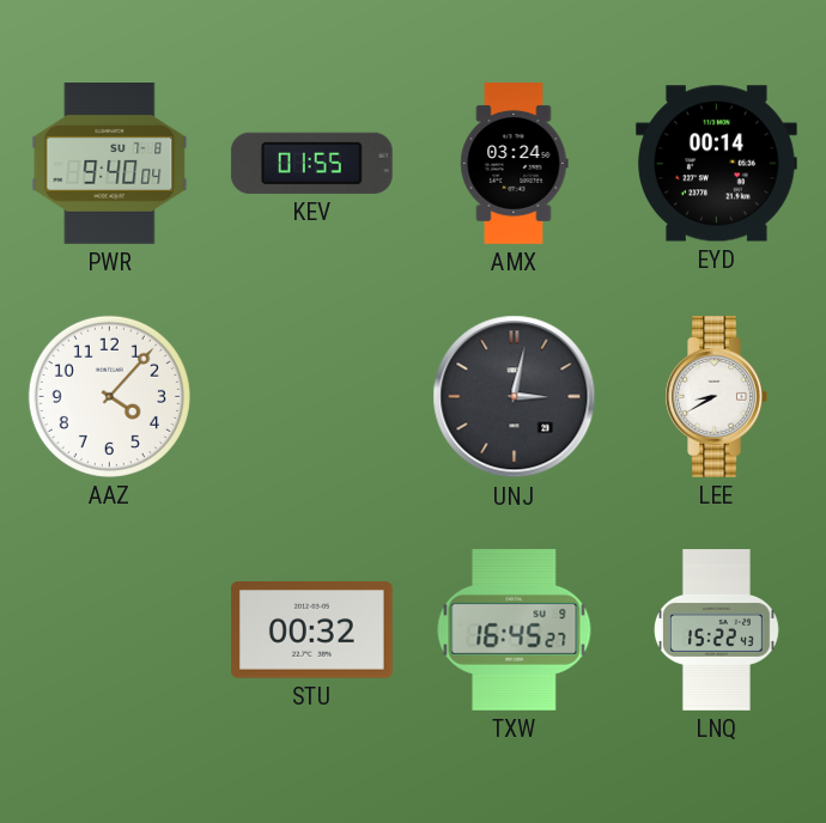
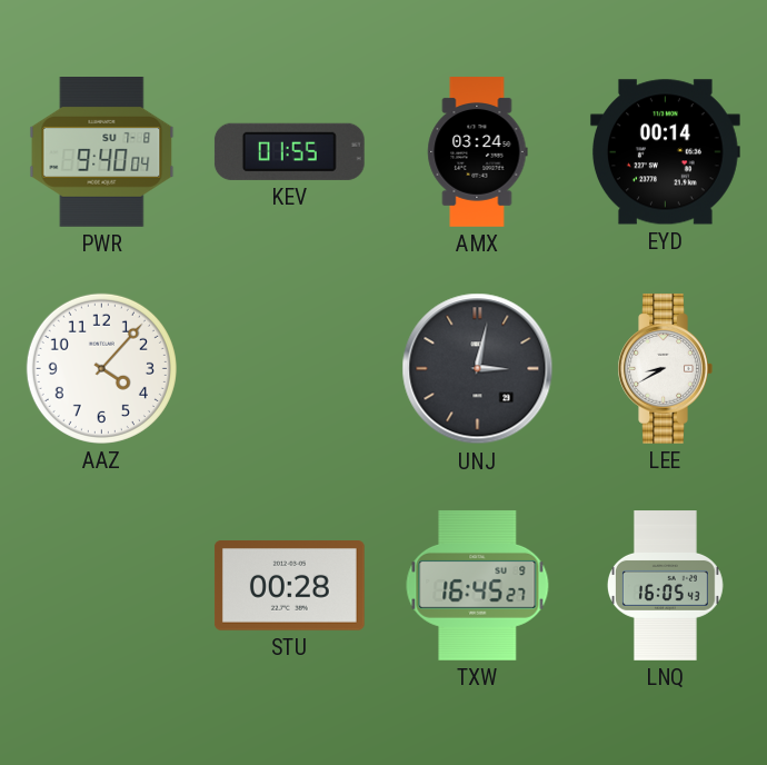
STU: 00:32 -> 00:28
LNQ: 15:22 -> 16:05
